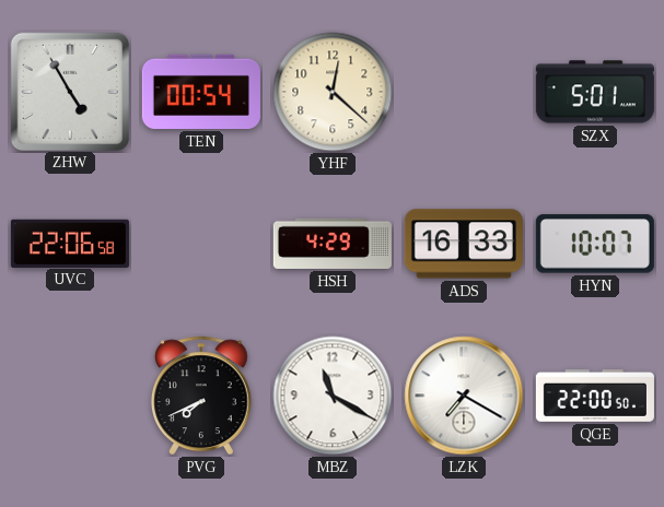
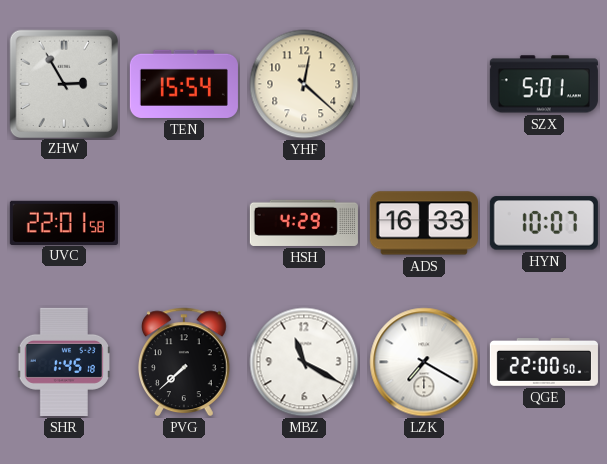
ZHW: 4:55 -> 2:55
TEN: 00:54 -> 15:54
UVC: 22:06 -> 22:01
SHR: none -> 1:45
PVG: 7:41 -> 7:38
